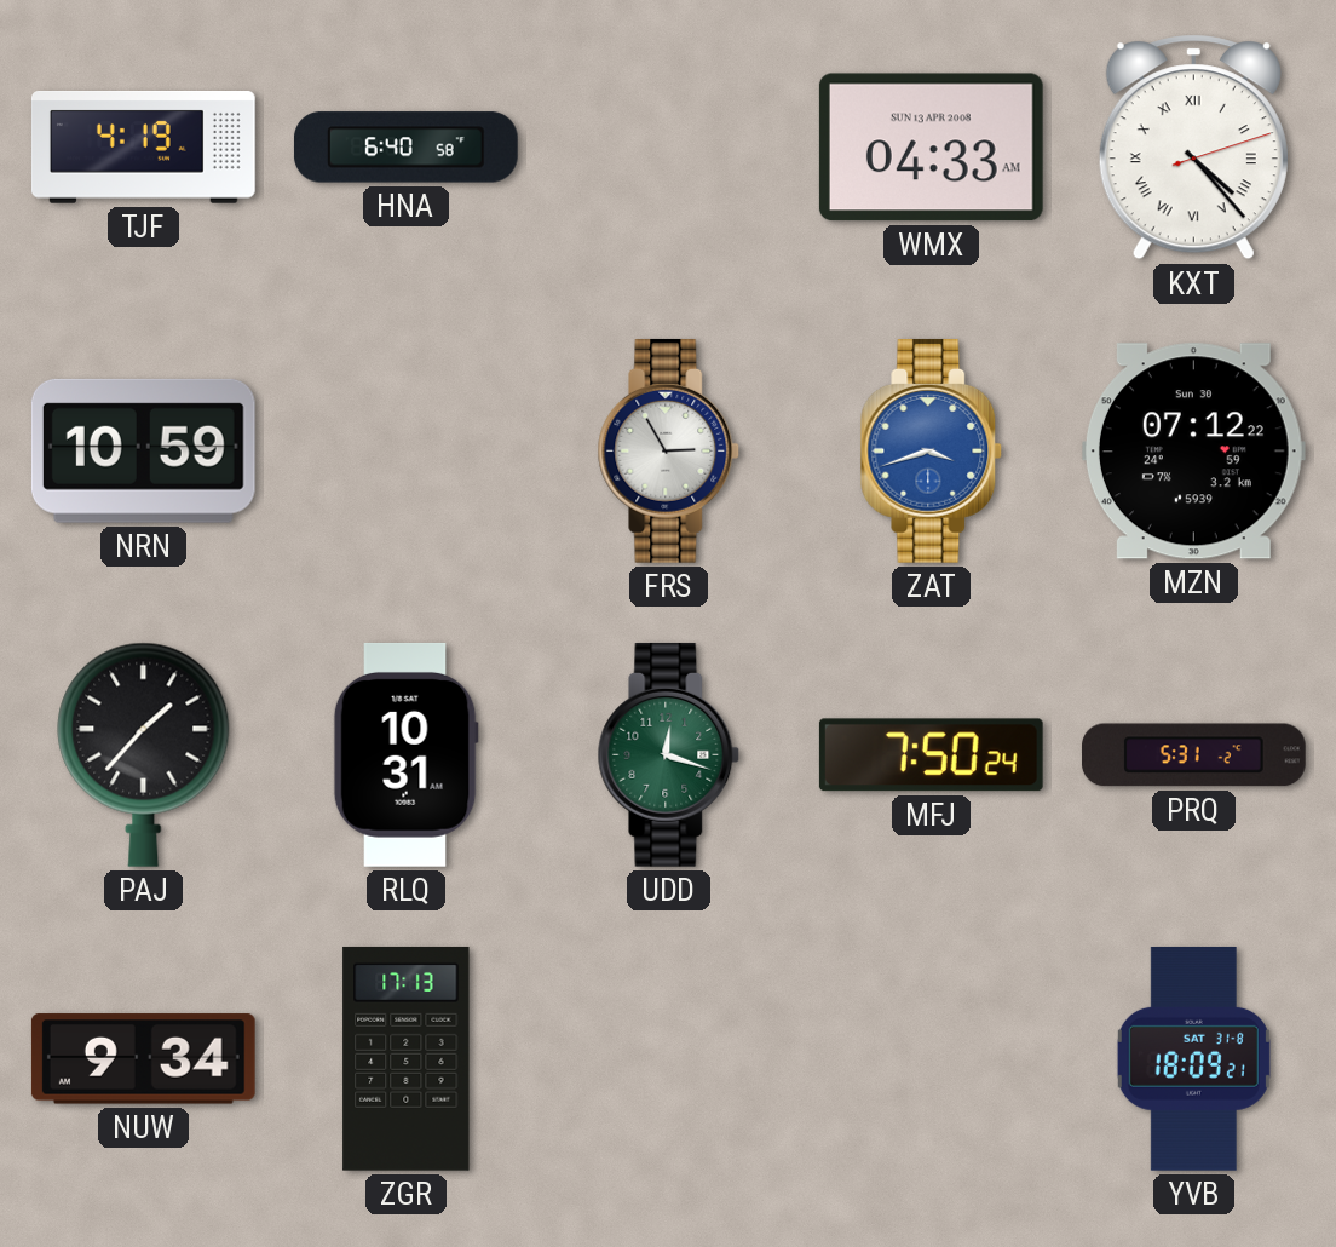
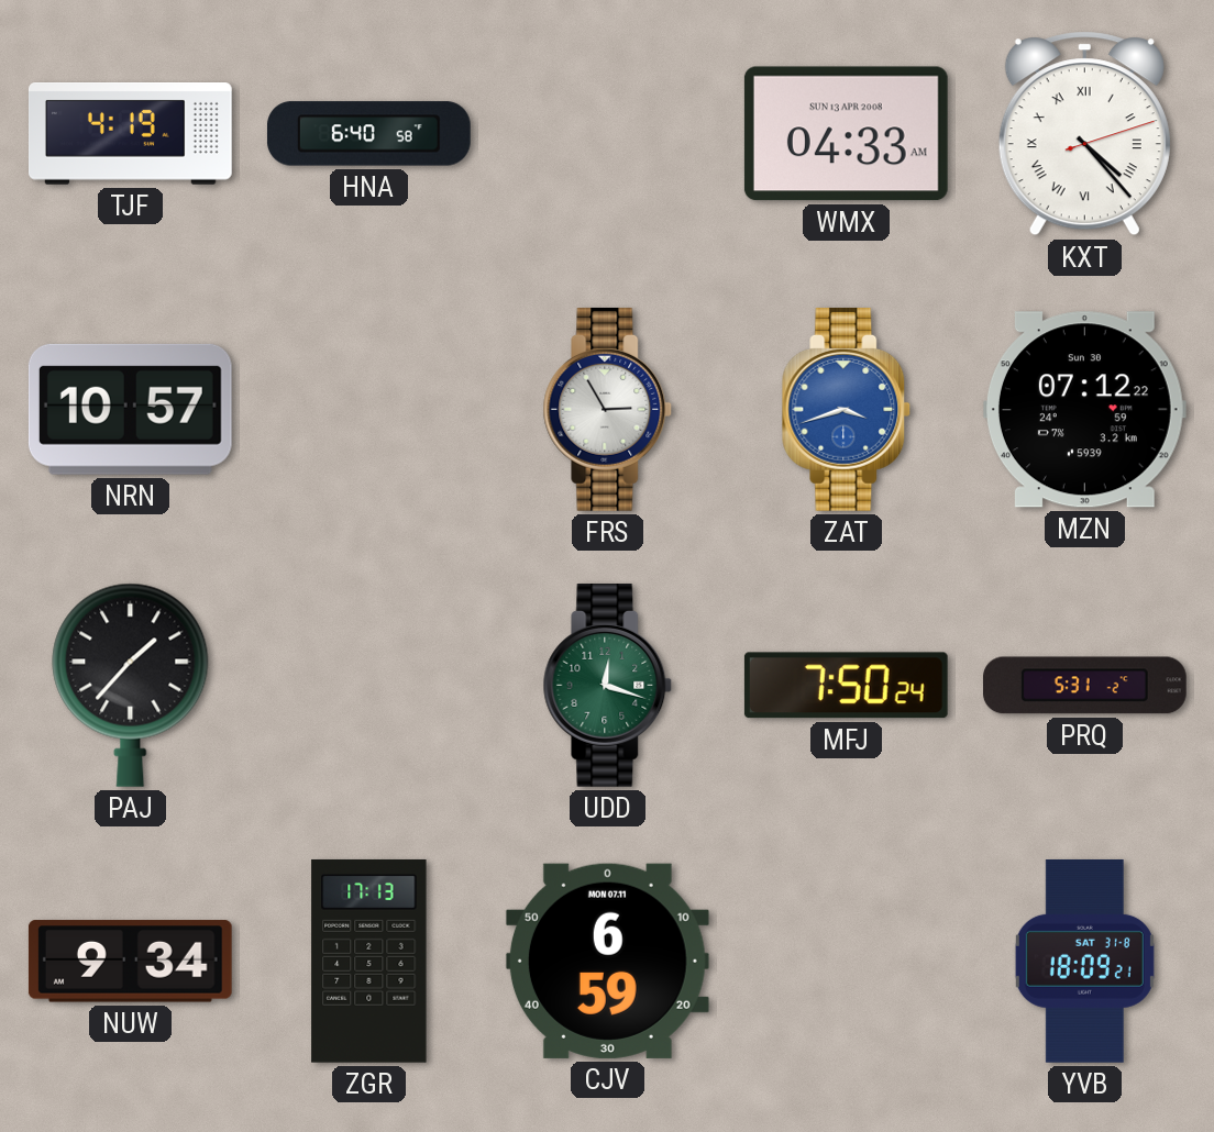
NRN: 10:59 -> 10:57
RLQ: 10:31 -> none
CJV: none -> 6:59
